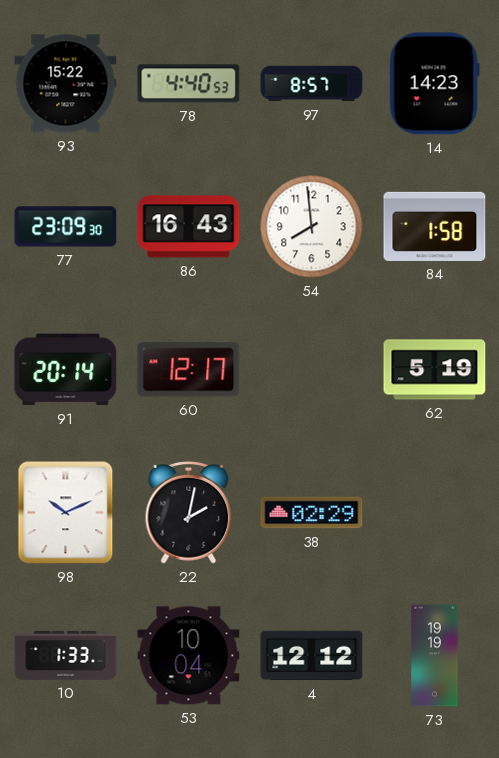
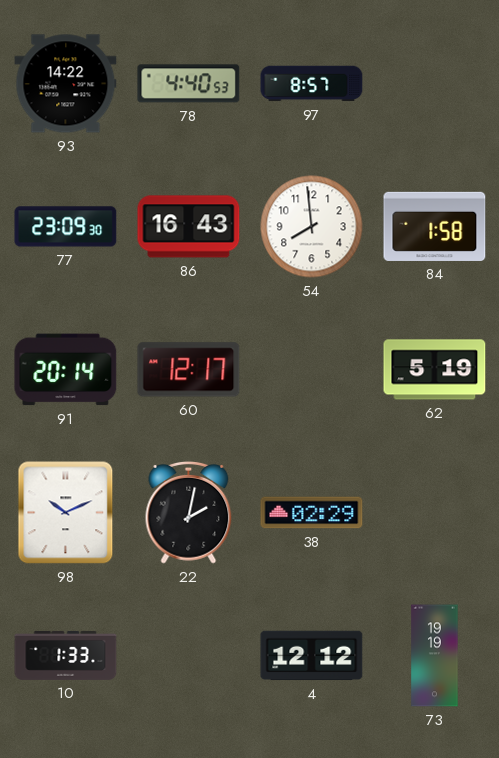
93: 15:22 -> 14:22
14: 14:23 -> none
53: 10:04 -> none
